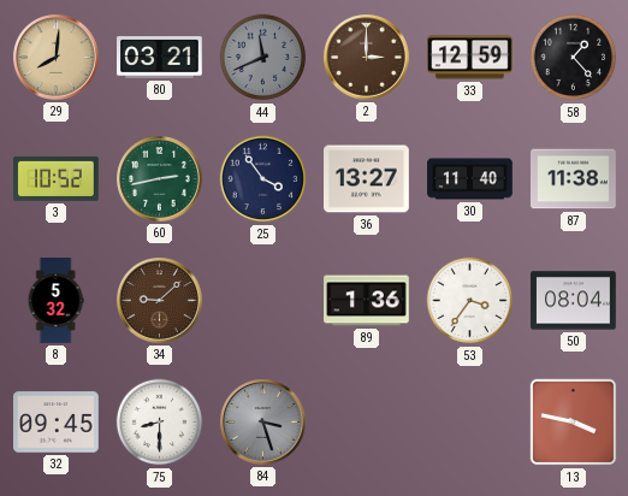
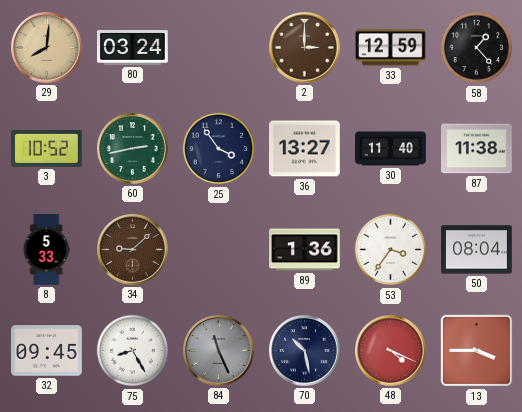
80: 03:21 -> 03:24
44: 11:41 -> none
8: 5:32 -> 5:33
75: 8:30 -> 8:25
84: 3:27 -> 11:26
70: none -> 10:28
48: none -> 4:19
13: 3:47 -> 3:45
